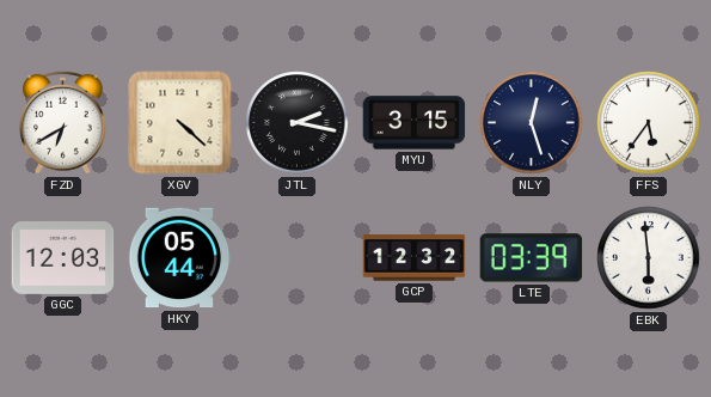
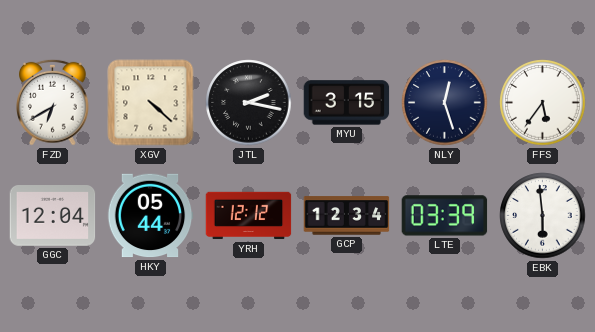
GGC: 12:03 -> 12:04
YRH: none -> 12:12
GCP: 12:32 -> 12:34
